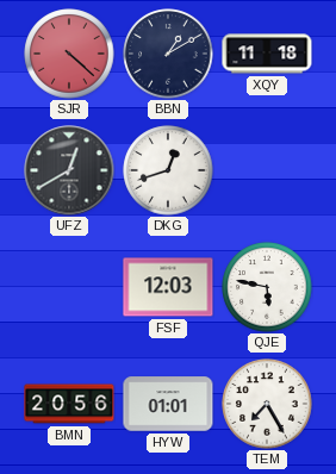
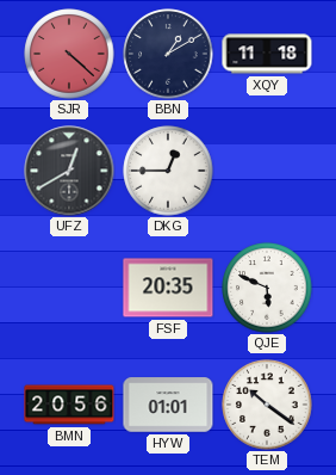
DKG: 12:42 -> 12:45
FSF: 12:03 -> 20:35
QJE: 5:47 -> 5:49
TEM: 7:25 -> 10:21
